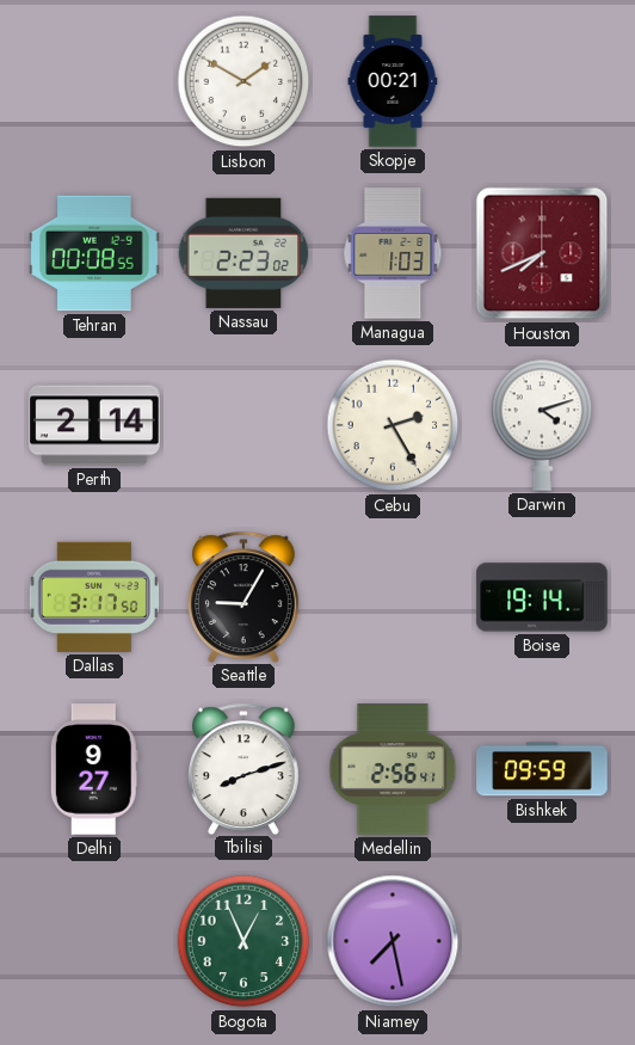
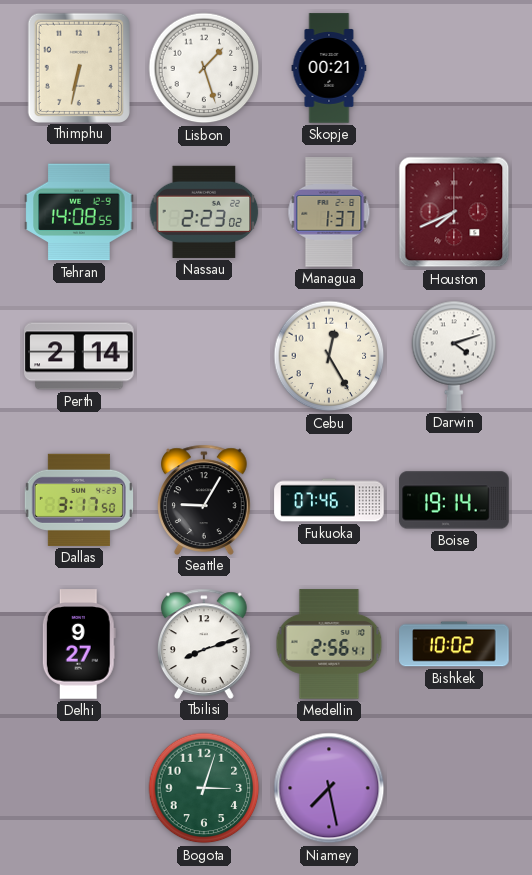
Thimphu: none -> 6:32
Lisbon: 1:50 -> 1:27
Tehran: 00:08 -> 14:08
Managua: 1:03 -> 1:37
Cebu: 2:25 -> 12:25
Fukuoka: none -> 07:46
Bishkek: 09:59 -> 10:02
Bogota: 12:56 -> 3:03
